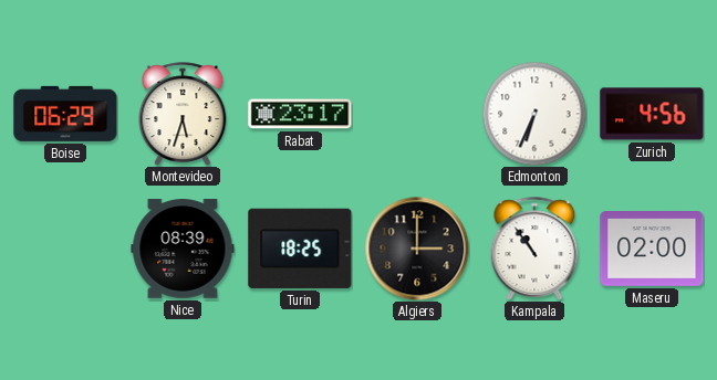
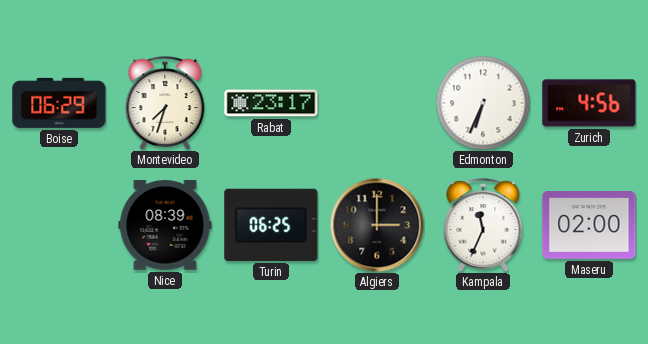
Montevideo: 5:33 -> 7:33
Turin: 18:25 -> 06:25
Kampala: 10:54 -> 11:34
